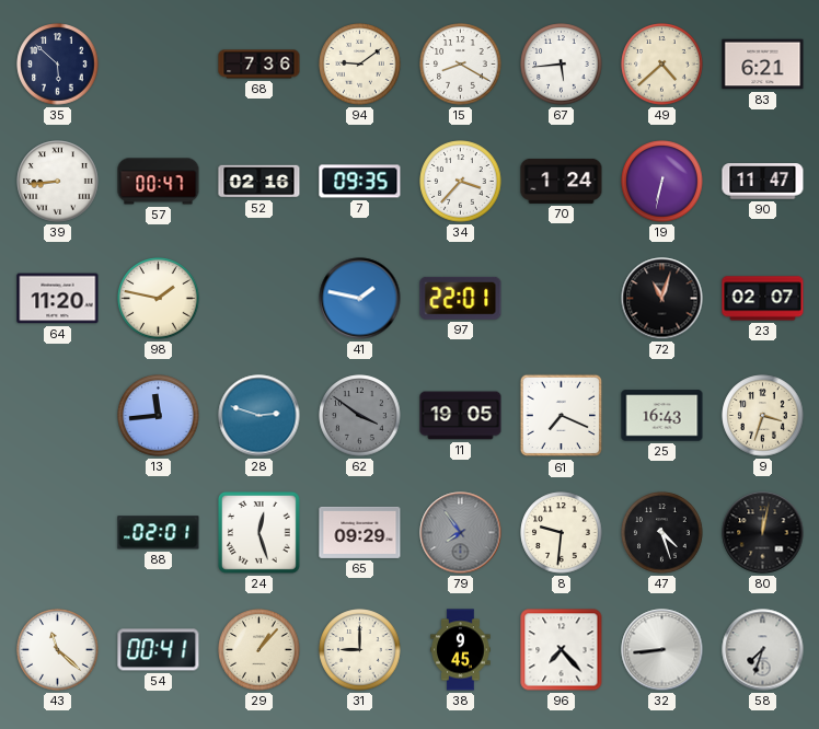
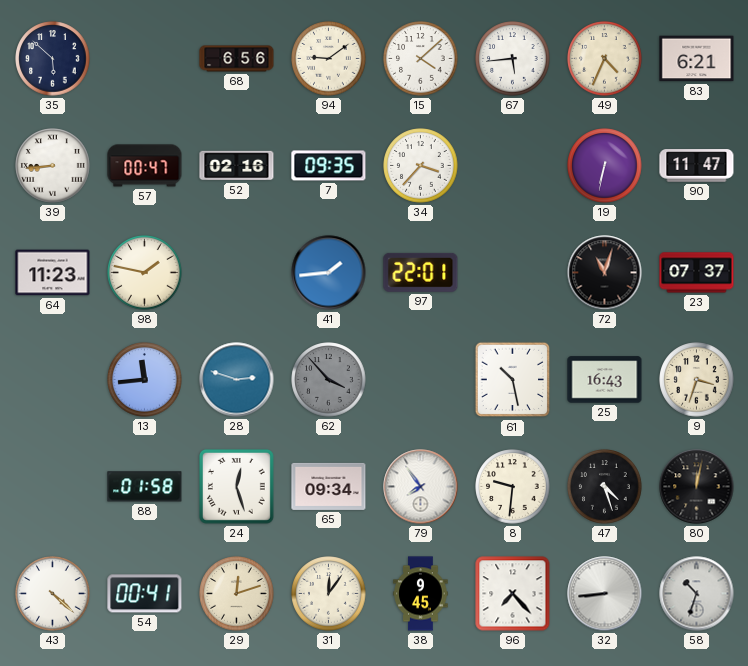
68: 7:36 -> 6:56
15: 8:20 -> 4:08
49: 4:38 -> 4:34
70: 1:24 -> none
64: 11:20 -> 11:23
41: 1:47 -> 1:44
23: 02:07 -> 07:37
62: 3:51 -> 3:53
11: 19:05 -> none
61: 7:19 -> 10:28
88: 02:01 -> 01:58
65: 09:29 -> 09:34
79 dial: grey -> white
43: 11:22 -> 4:22
29: 1:07 -> 12:12
31: 9:00 -> 12:06
58: 7:33 -> 10:33
